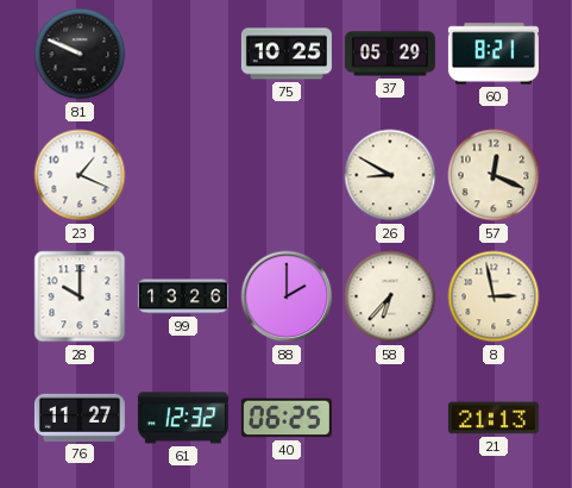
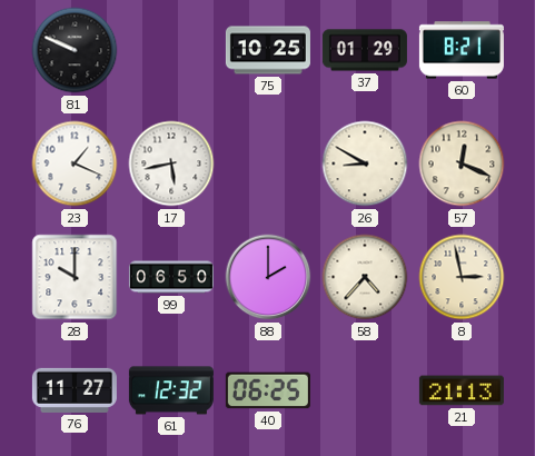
37: 05:29 -> 01:29
17: none -> 5:43
99: 13:26 -> 06:50
58: 6:37 -> 4:37
